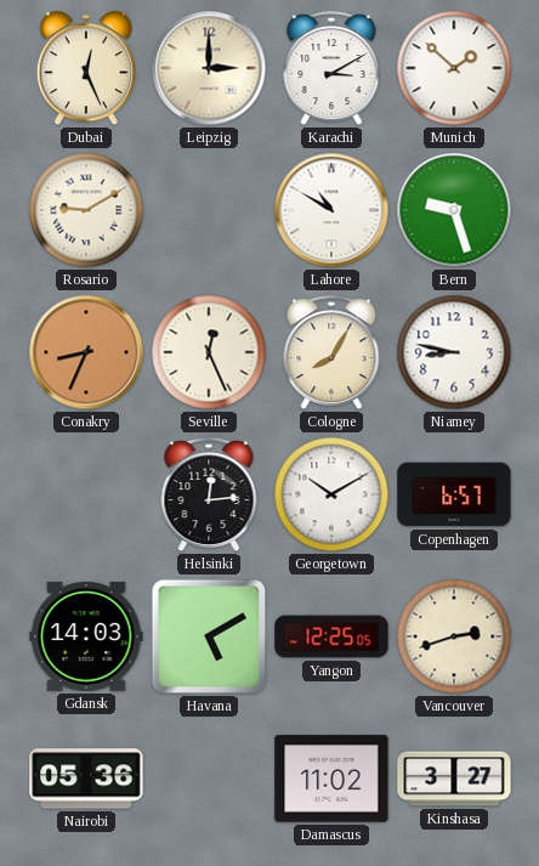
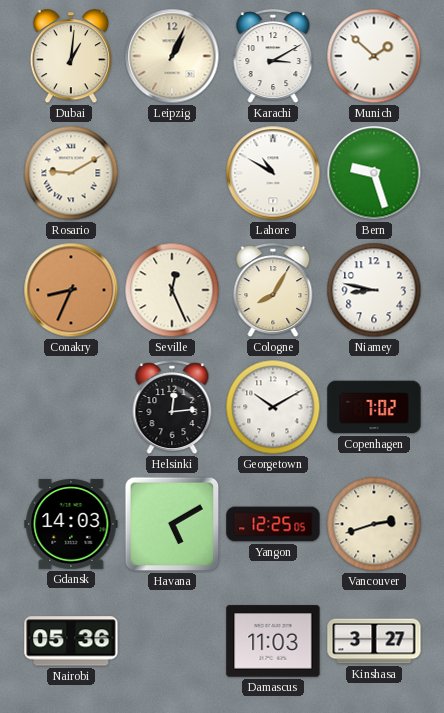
Dubai: 12:26 -> 1:01
Leipzig: 3:00 -> 1:04
Copenhagen: 6:57 -> 7:02
Damascus: 11:02 -> 11:03
